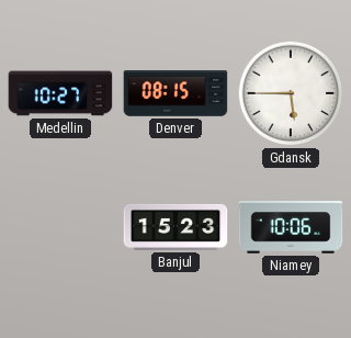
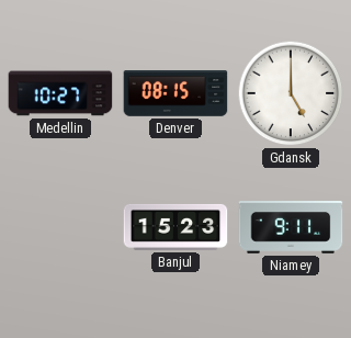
Gdansk: 5:45 -> 5:00
Niamey: 10:06 -> 9:11
